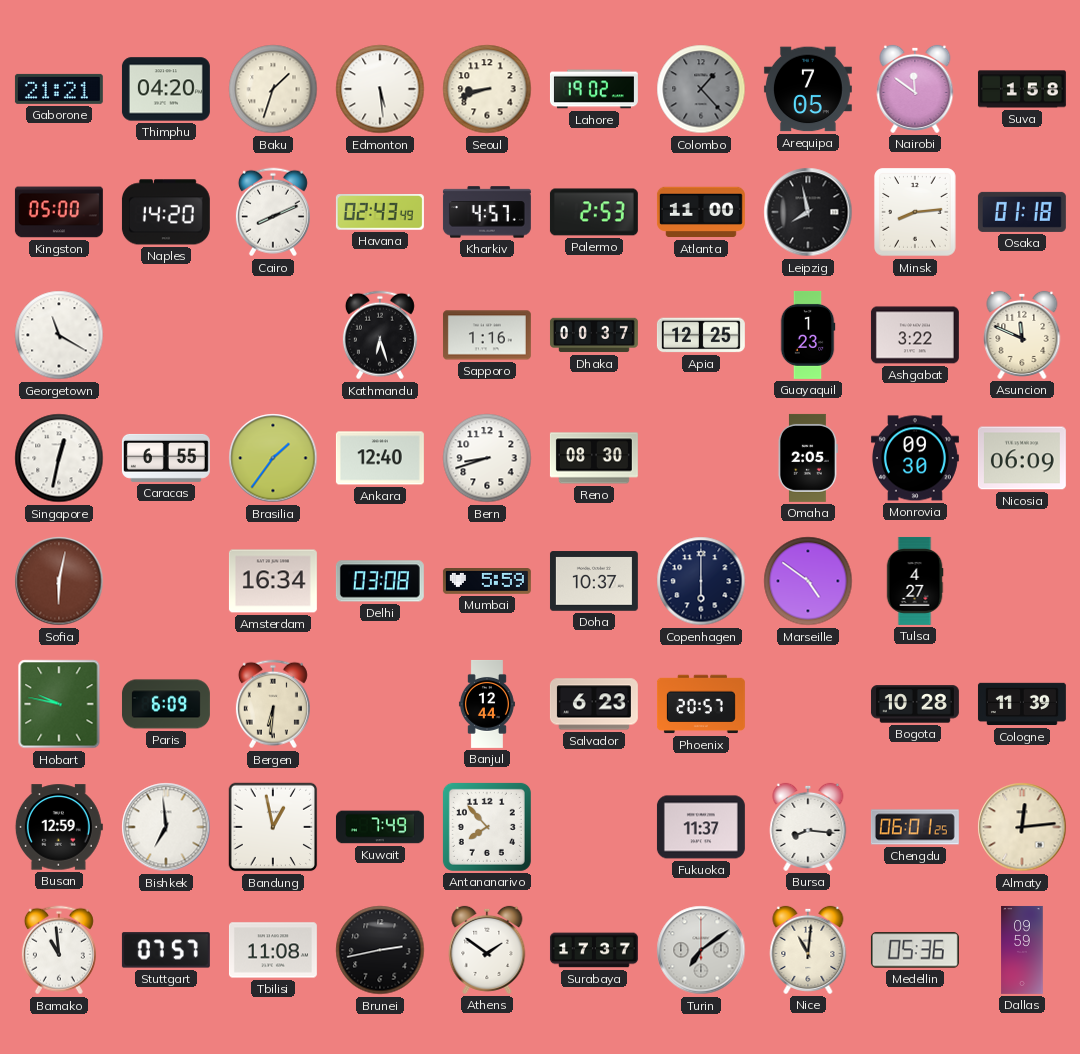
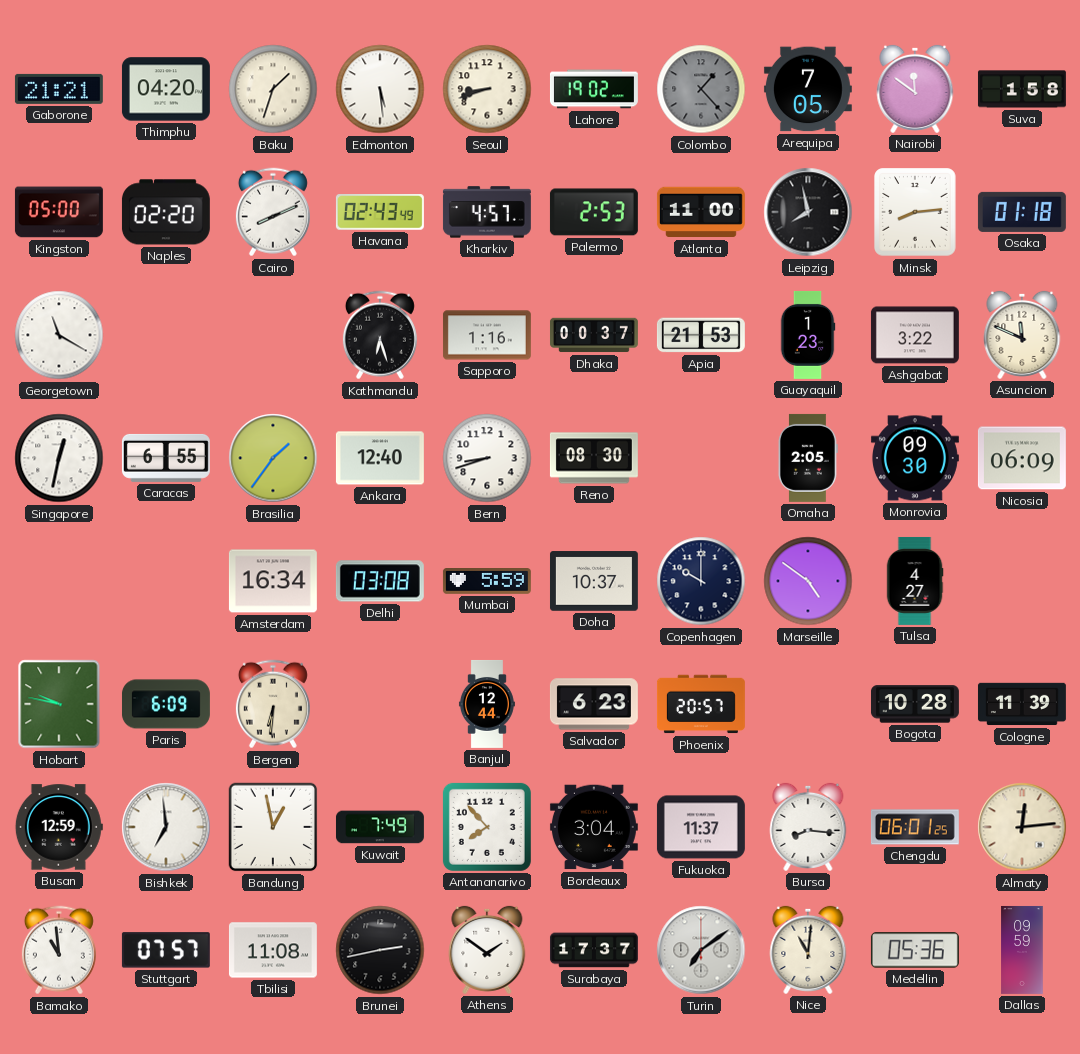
Naples: 14:20 -> 02:20
Apia: 12:25 -> 21:53
Sofia: 6:02 -> none
Copenhagen: 6:00 -> 10:00
Bordeaux: none -> 3:04
